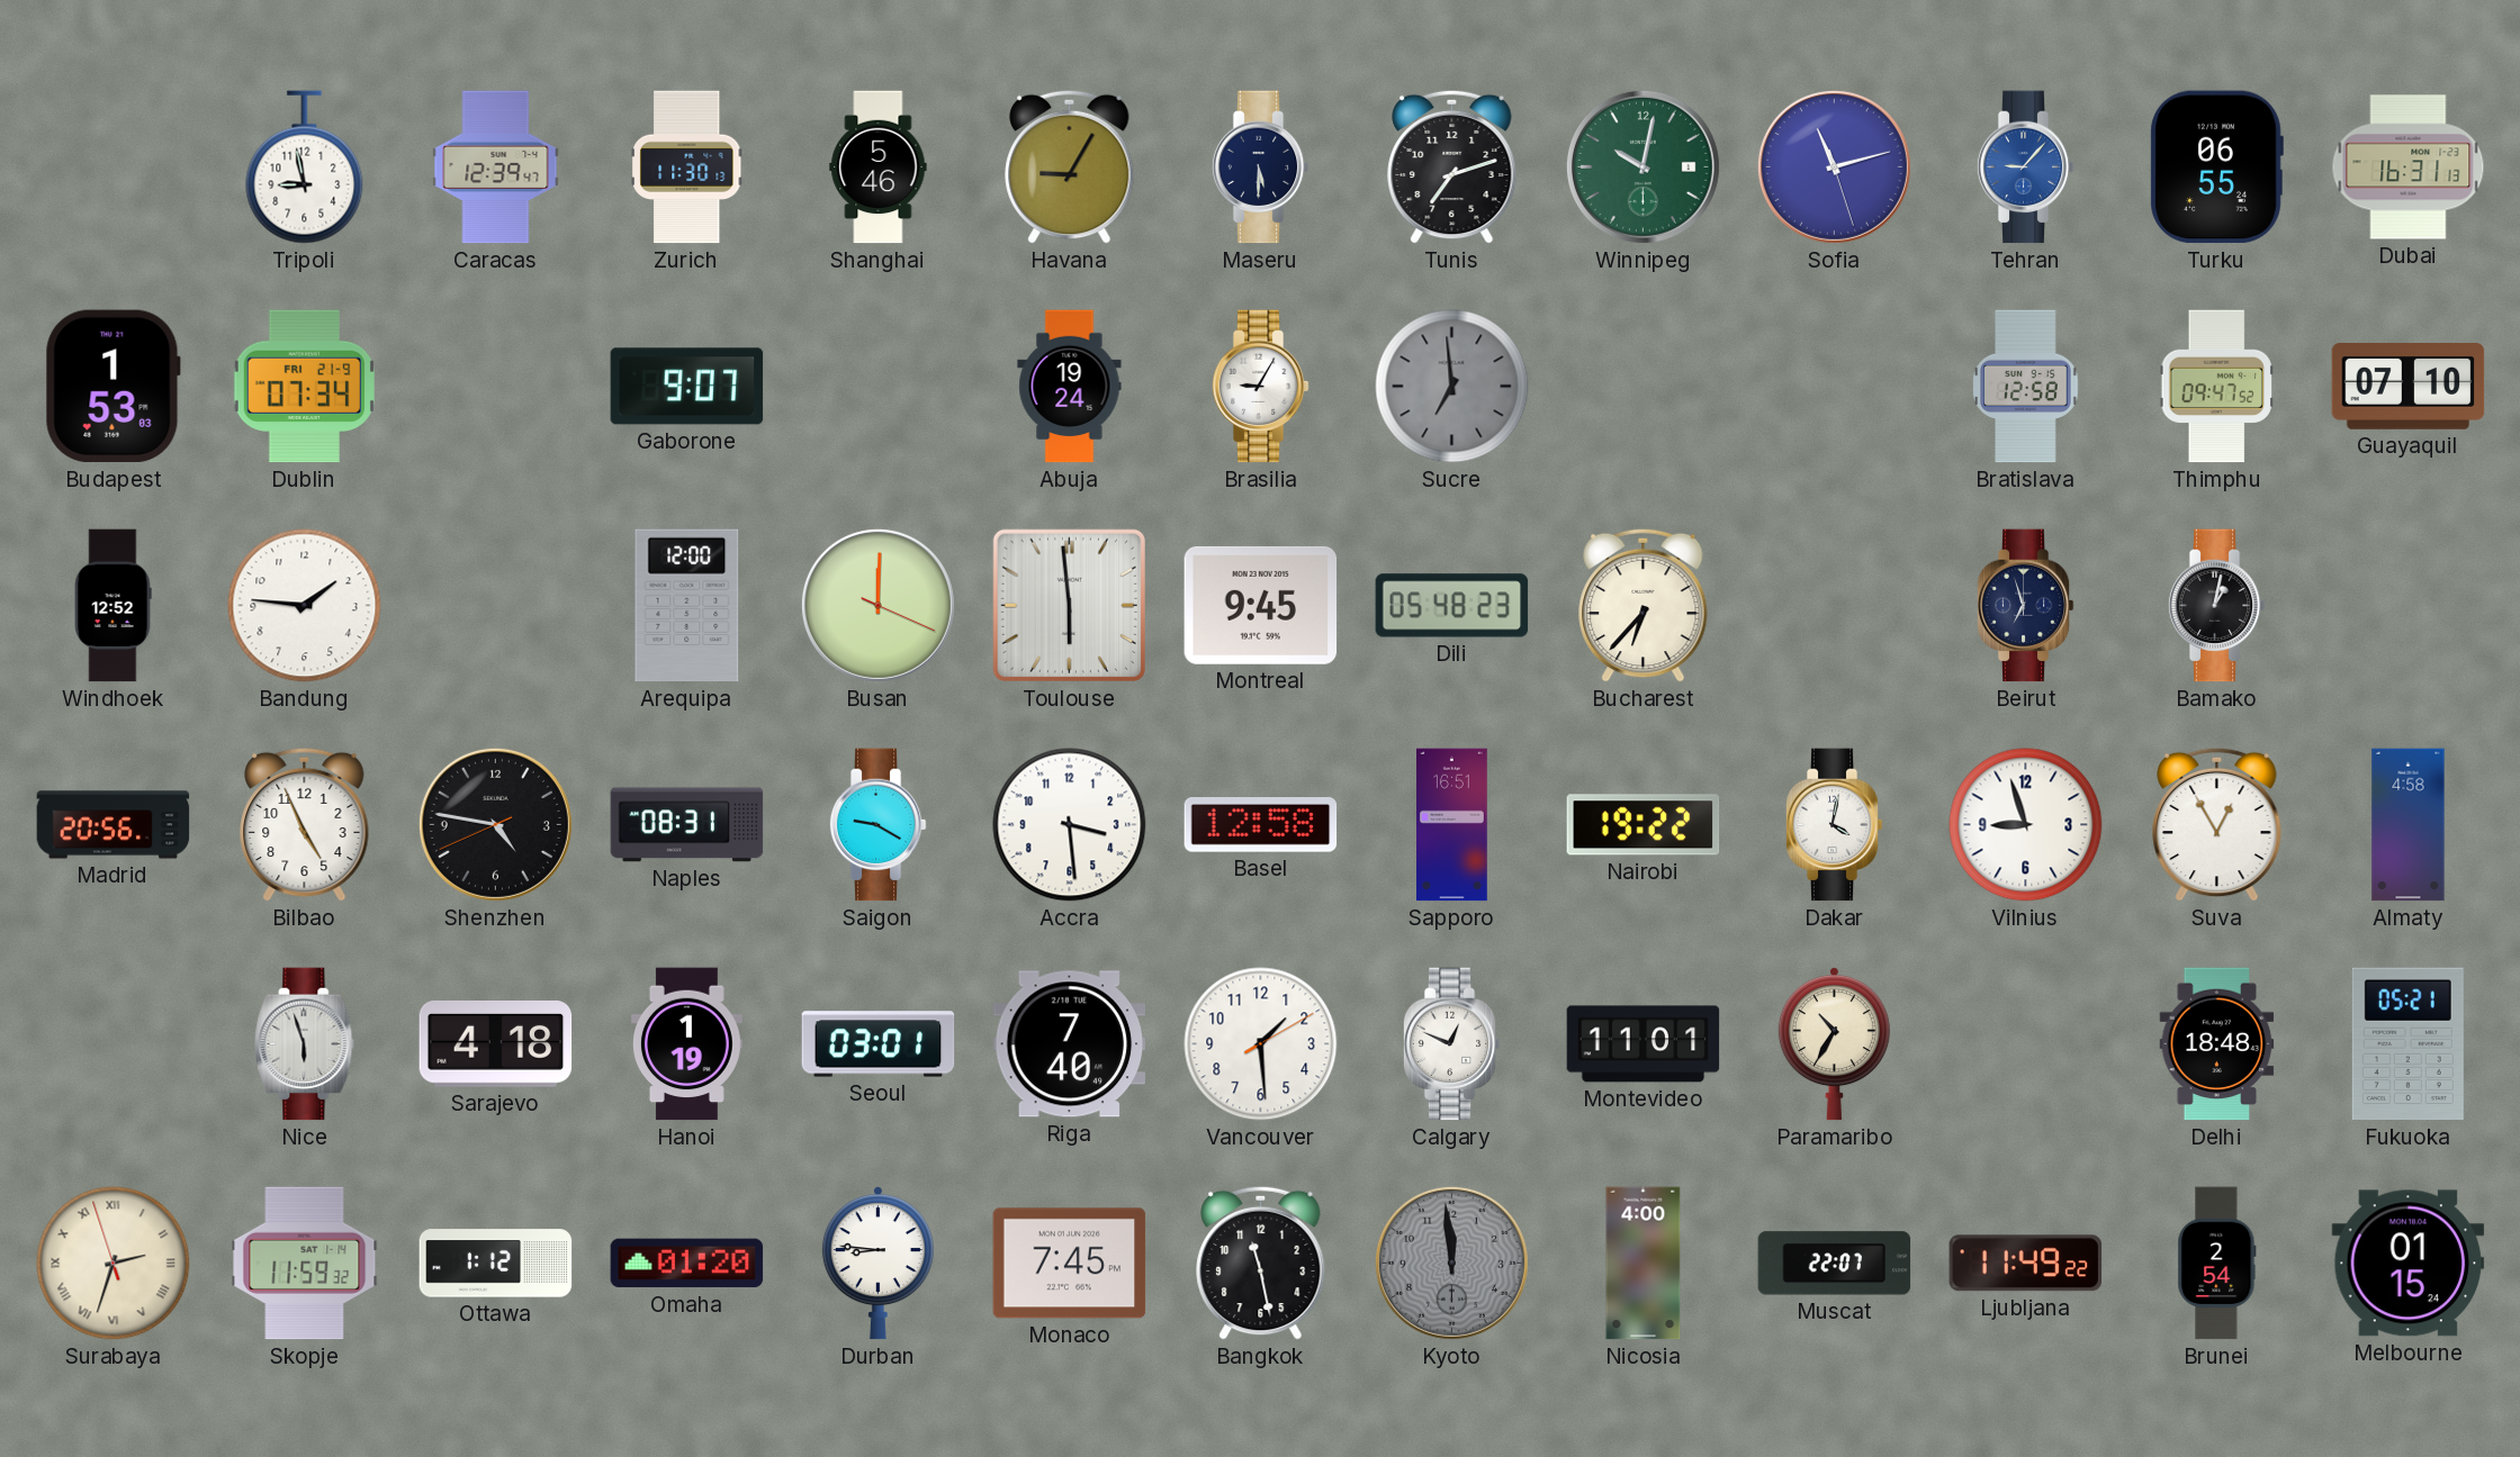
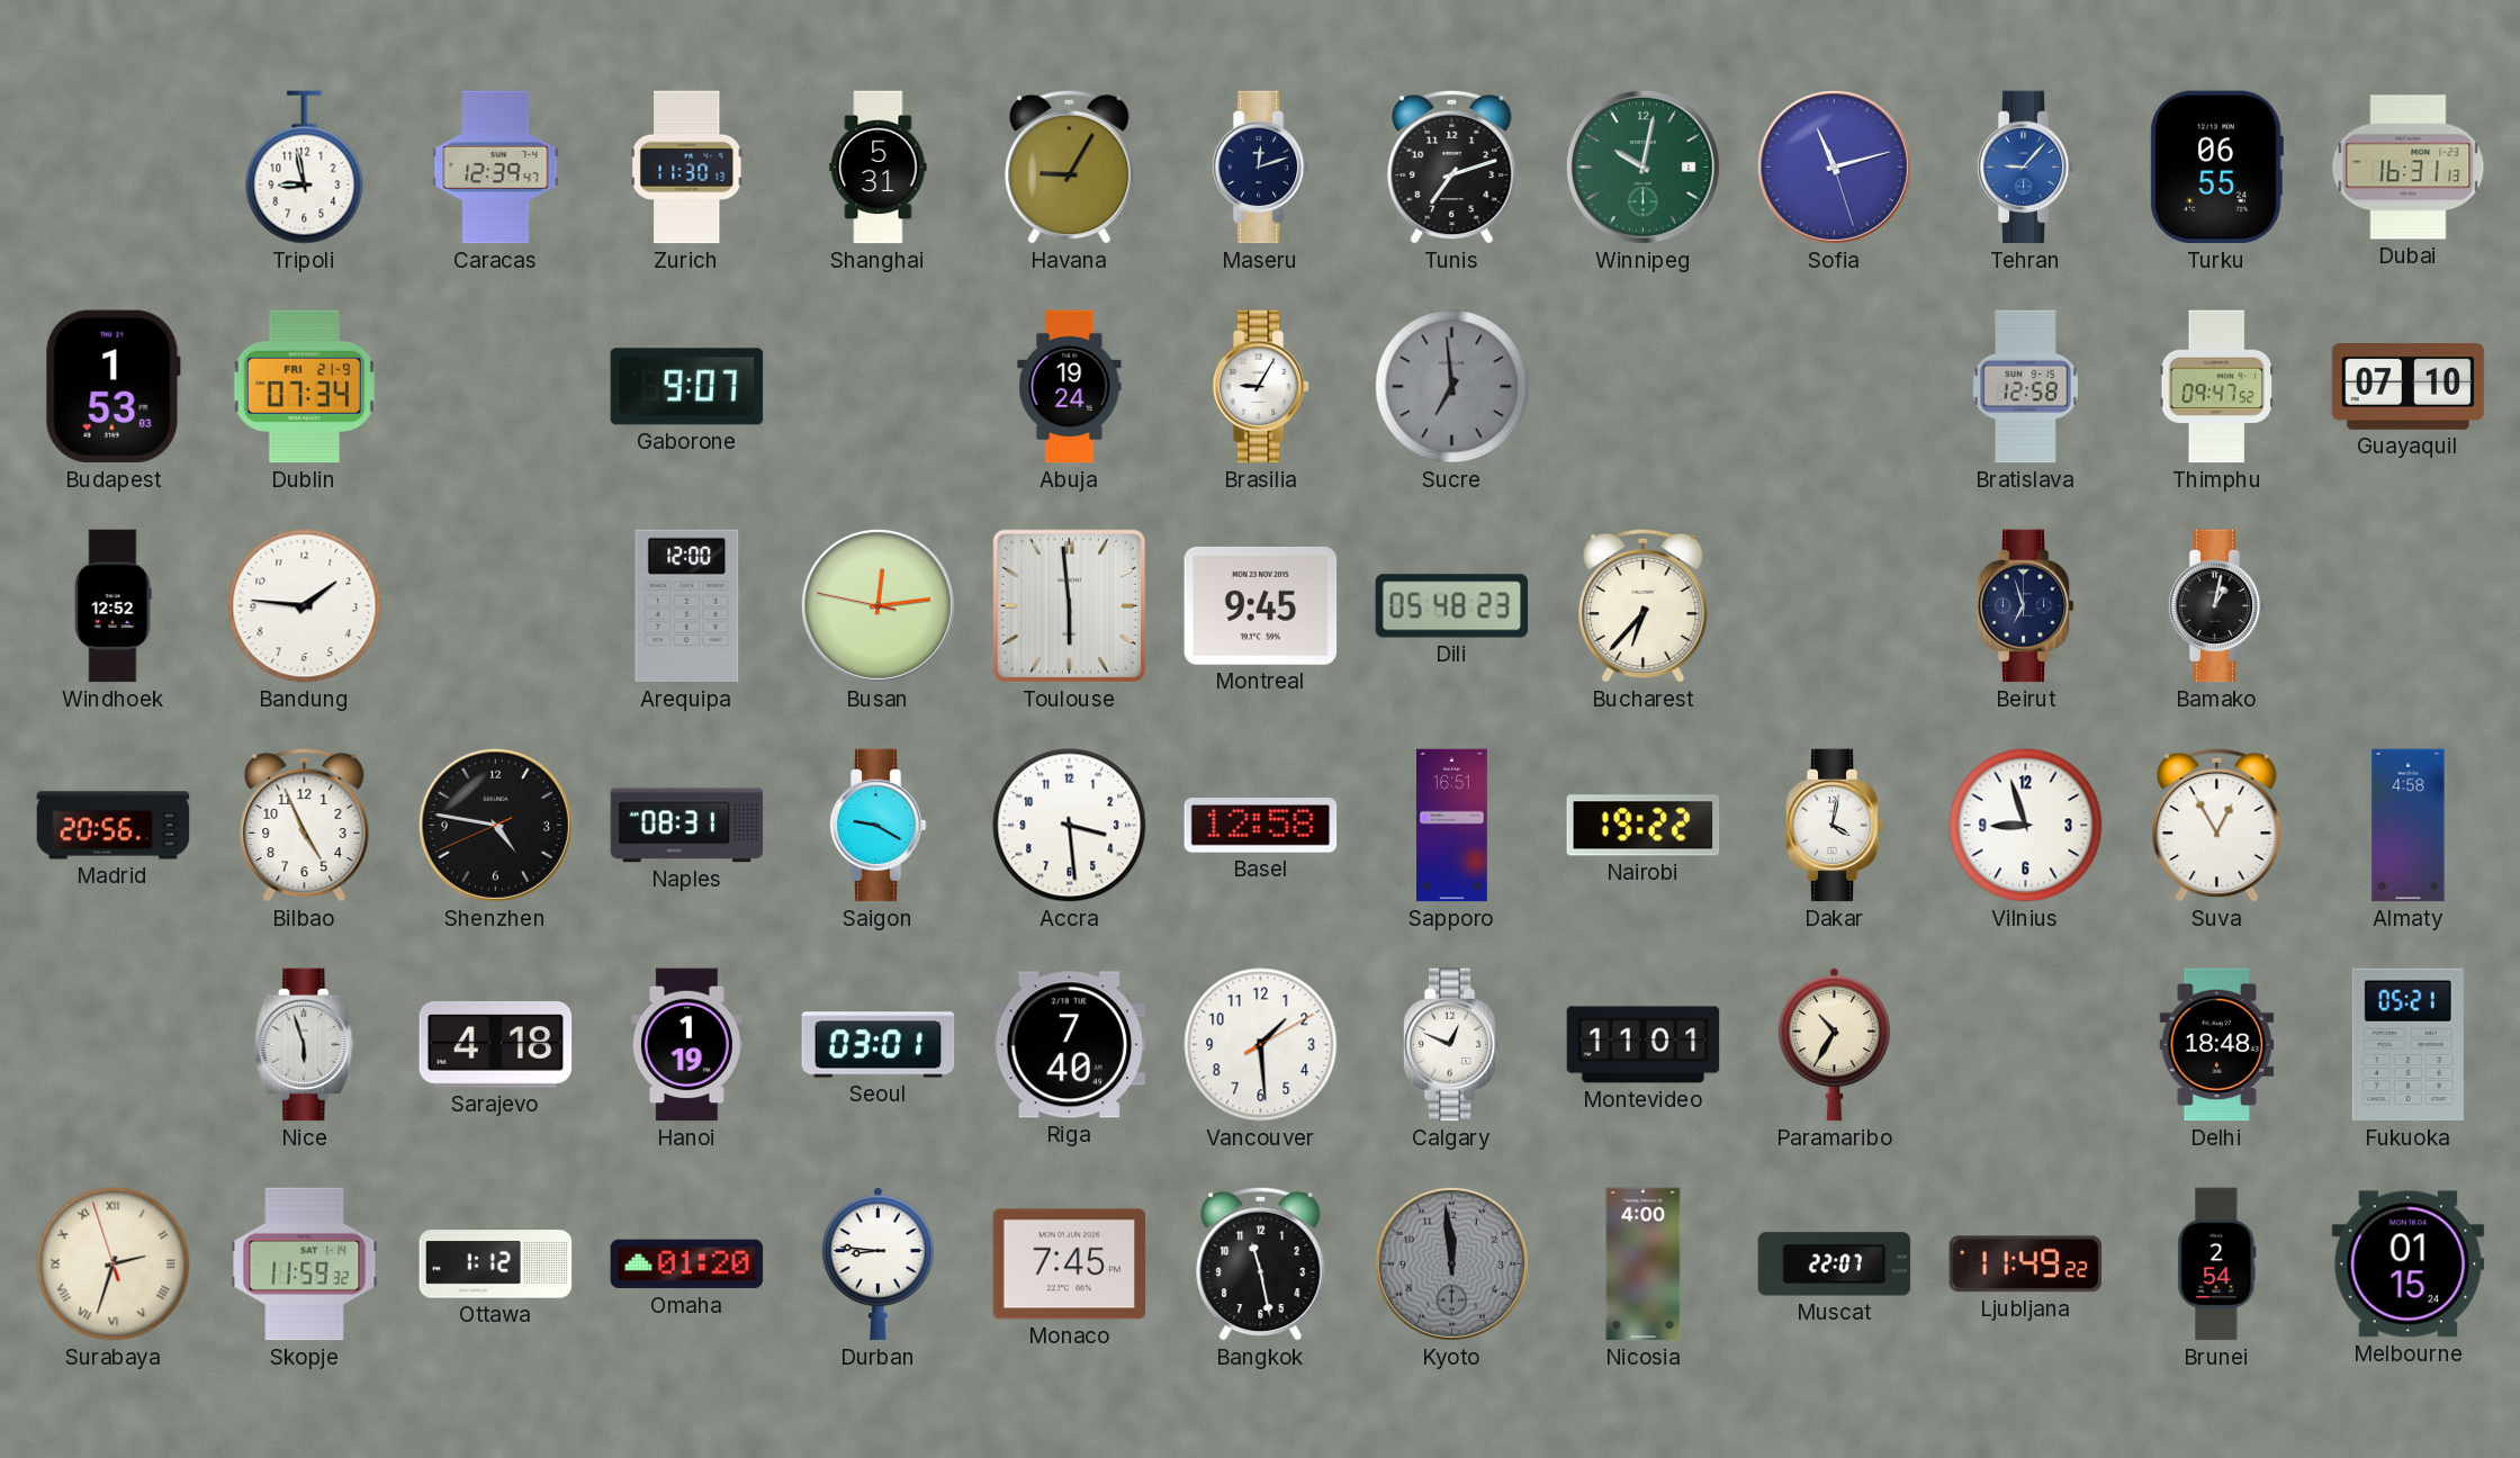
Shanghai: 5:46 -> 5:31
Maseru: 5:30 -> 12:12
Busan: 12:00 -> 12:13
